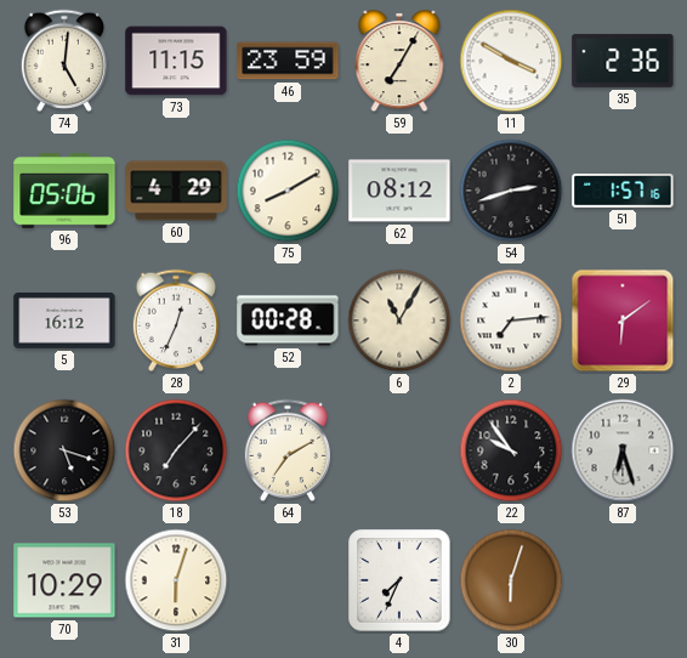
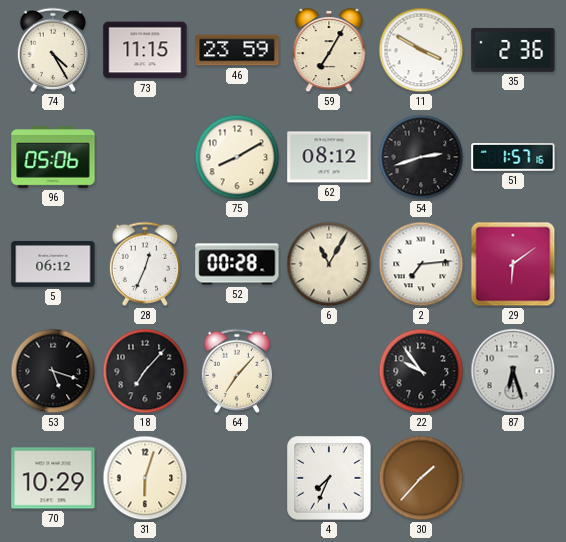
74: 5:01 -> 4:25
60: 4:29 -> none
5: 16:12 -> 06:12
64: 7:10 -> 7:07
30: 6:03 -> 1:37
